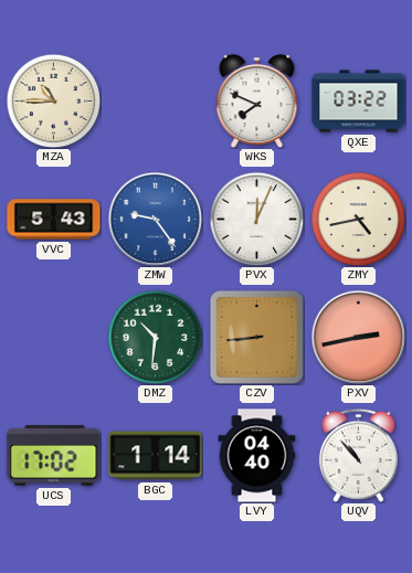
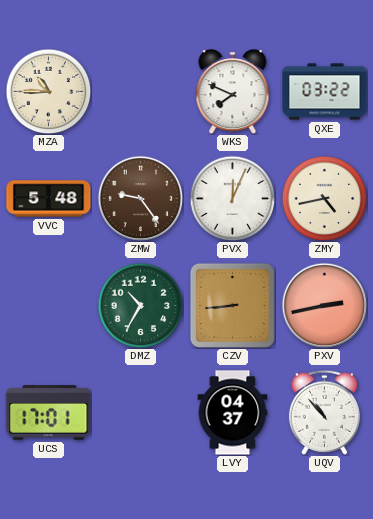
VVC: 5:43 -> 5:48
ZMW dial: blue -> brown
DMZ: 10:31 -> 10:35
UCS: 17:02 -> 17:01
BGC: 1:14 -> none
LVY: 04:40 -> 04:37
